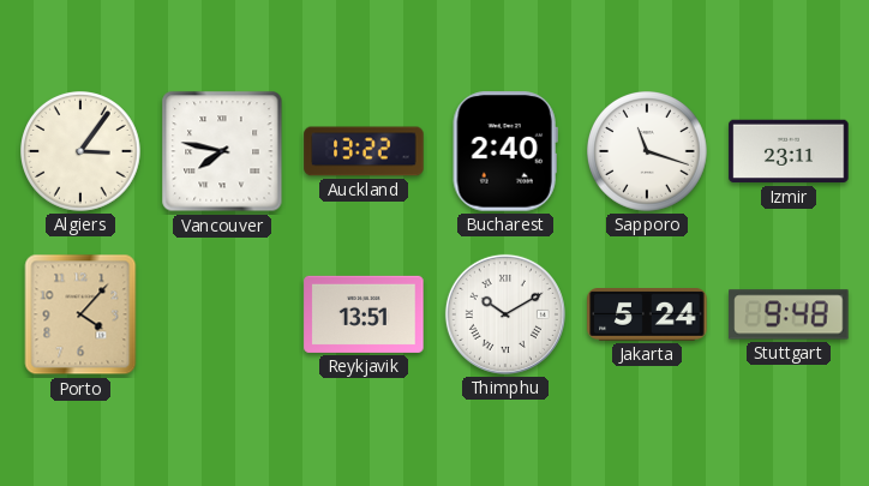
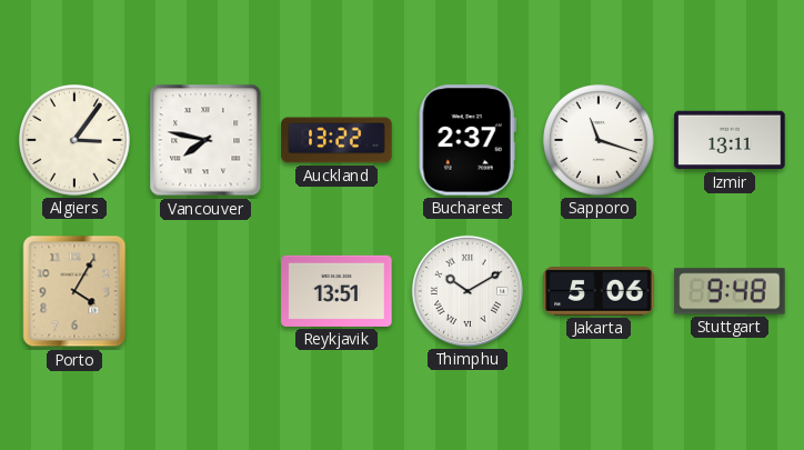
Bucharest: 2:40 -> 2:37
Izmir: 23:11 -> 13:11
Porto: 4:07 -> 4:05
Jakarta: 5:24 -> 5:06
